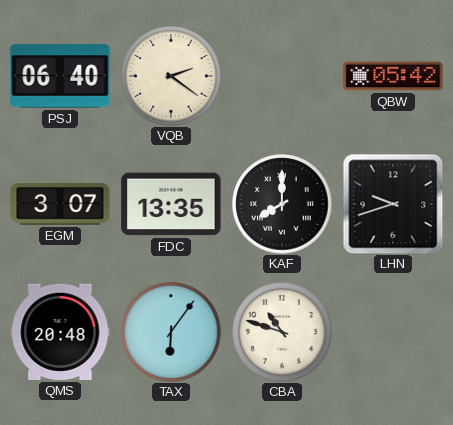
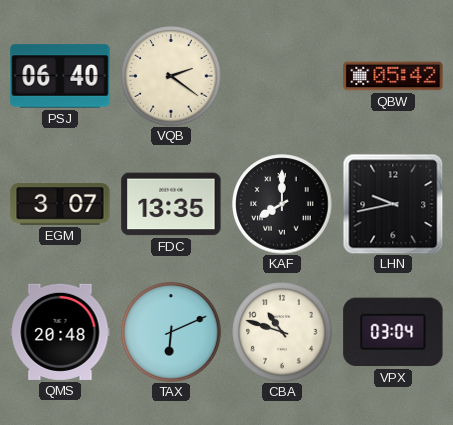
LHN: 9:42 -> 9:43
TAX: 6:06 -> 6:11
VPX: none -> 03:04
